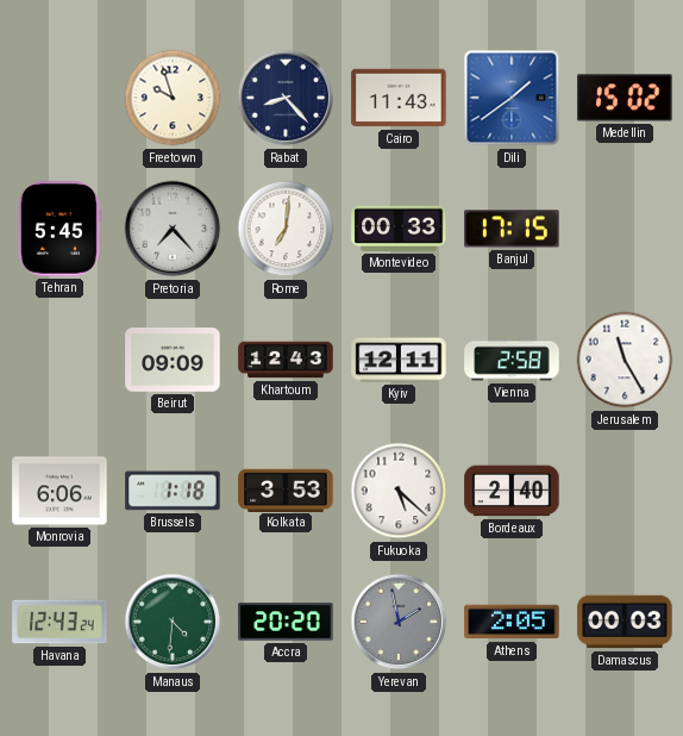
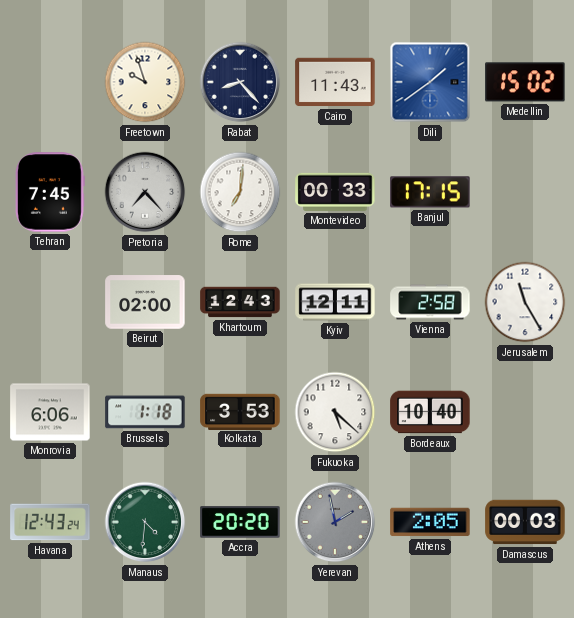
Tehran: 5:45 -> 7:45
Beirut: 09:09 -> 02:00
Bordeaux: 2:40 -> 10:40
